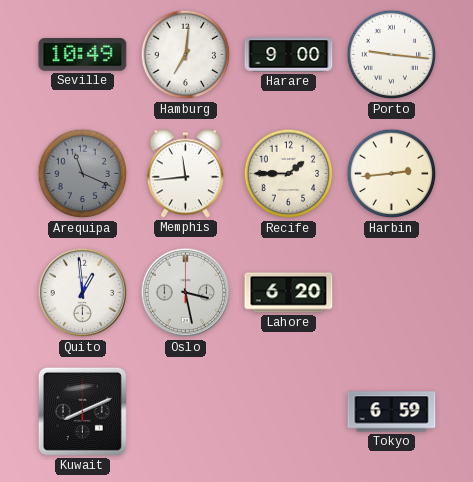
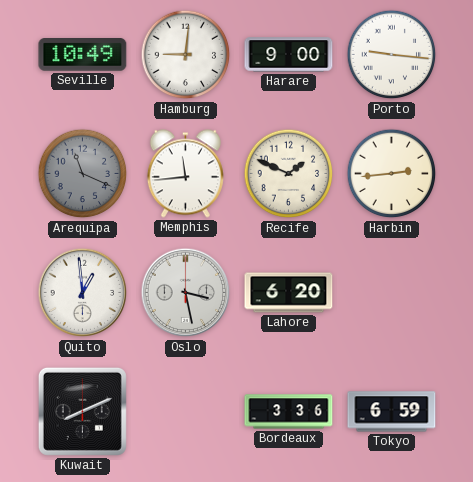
Hamburg: 7:01 -> 9:01
Recife: 1:45 -> 1:49
Bordeaux: none -> 3:36
